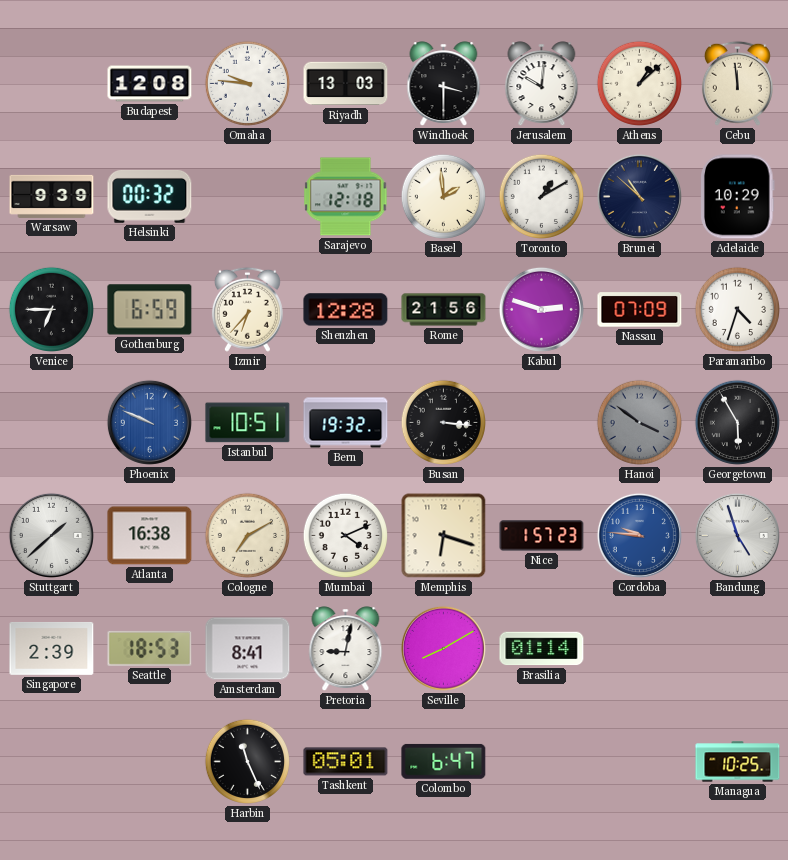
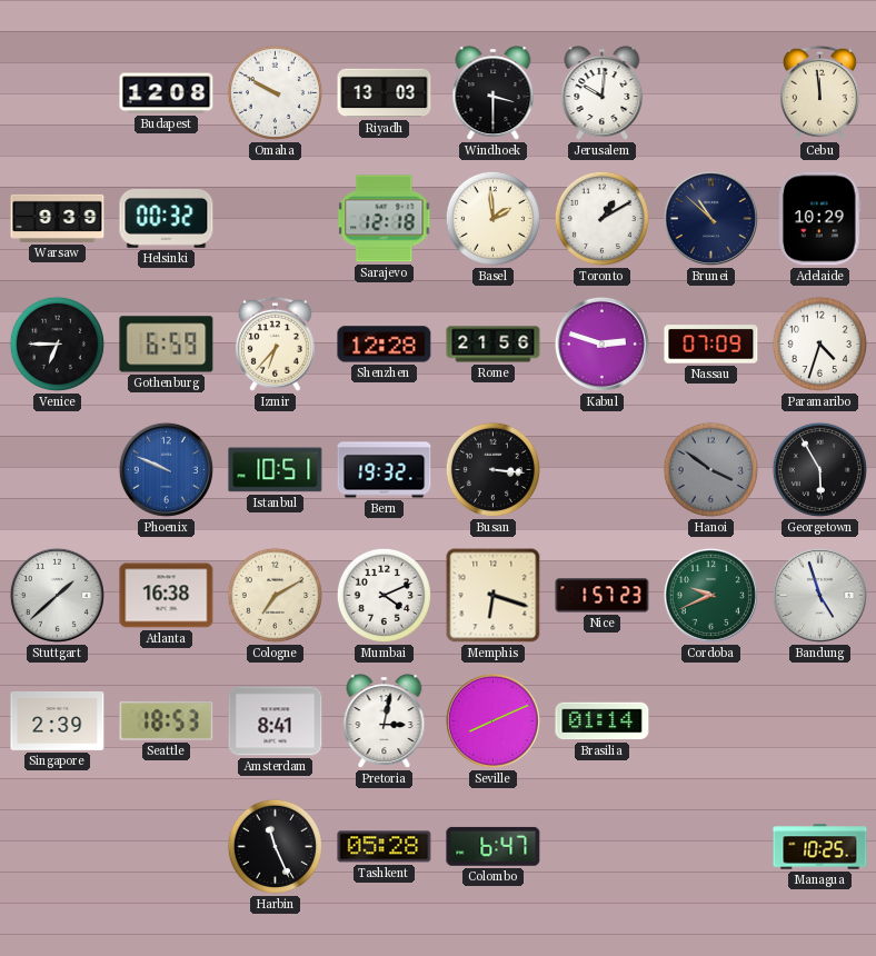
Omaha: 9:46 -> 9:50
Athens: 1:08 -> none
Cordoba: 9:46 -> 9:41
Cordoba dial: blue -> green
Pretoria: 9:02 -> 3:02
Seville: 8:10 -> 8:11
Tashkent: 05:01 -> 05:28
